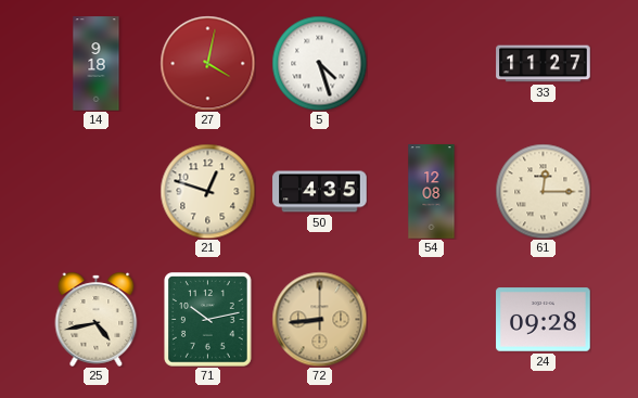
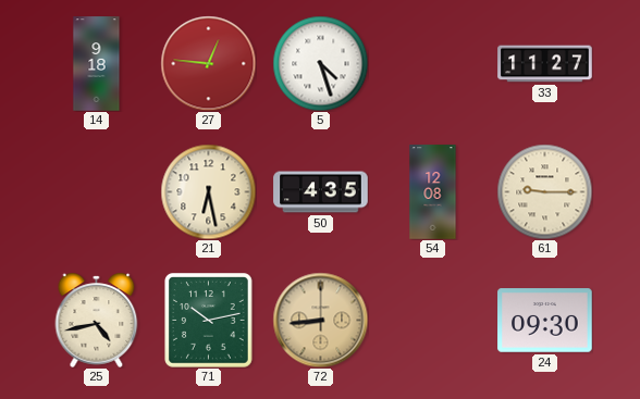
27: 4:02 -> 12:46
21: 12:48 -> 6:28
61: 12:15 -> 9:15
24: 09:28 -> 09:30
